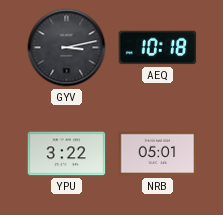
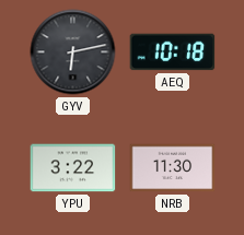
GYV: 3:13 -> 6:13
NRB: 05:01 -> 11:30
